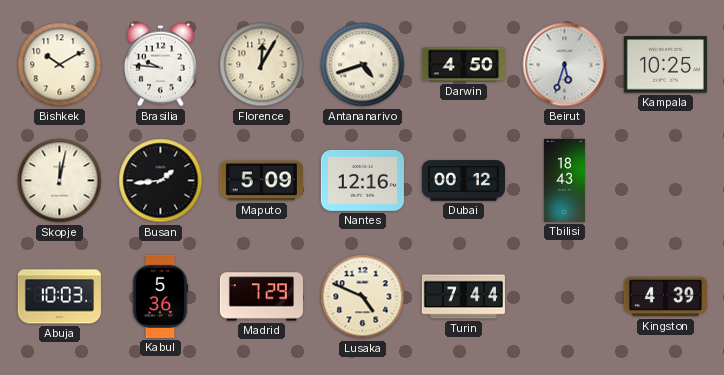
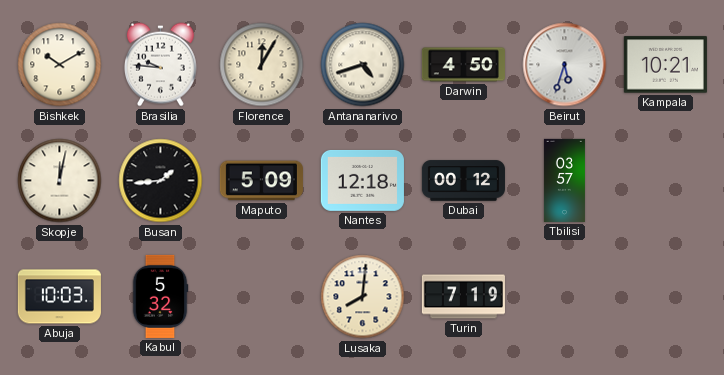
Kampala: 10:25 -> 10:21
Nantes: 12:16 -> 12:18
Tbilisi: 18:43 -> 03:57
Kabul: 5:36 -> 5:32
Madrid: 7:29 -> none
Lusaka: 4:49 -> 8:01
Turin: 7:44 -> 7:19
Kingston: 4:39 -> none
